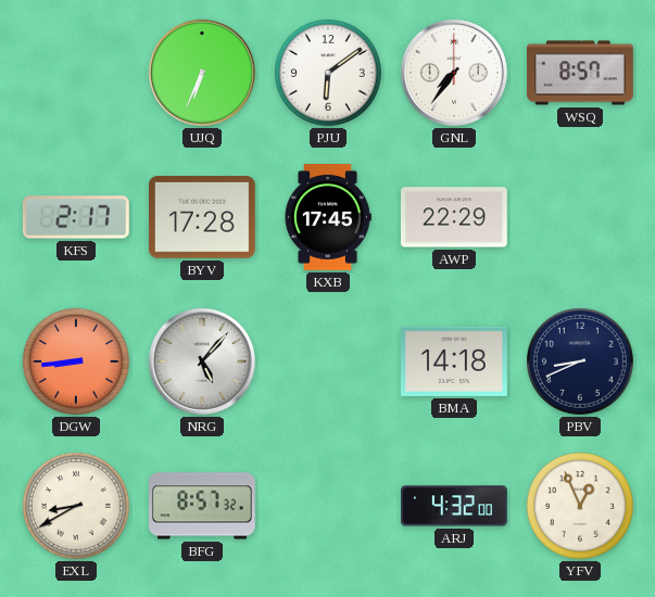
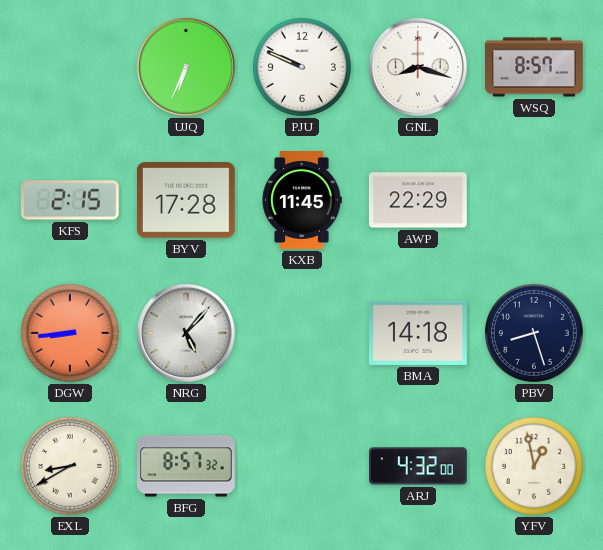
PJU: 6:09 -> 9:49
GNL: 7:36 -> 8:18
KFS: 2:17 -> 2:15
KXB: 17:45 -> 11:45
PBV: 8:41 -> 8:27
YFV: 12:56 -> 12:58
